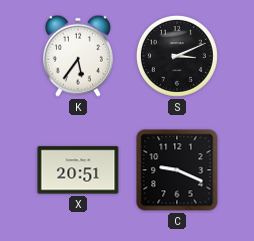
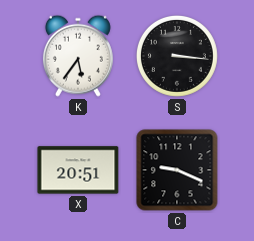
S: 3:11 -> 3:16
